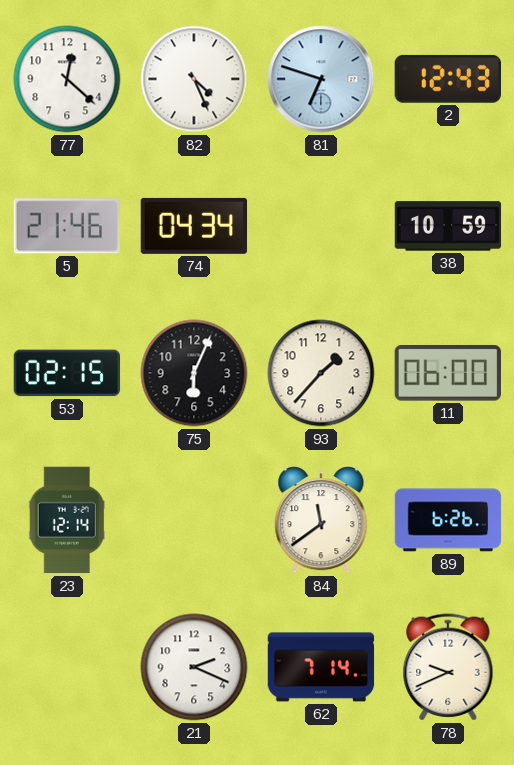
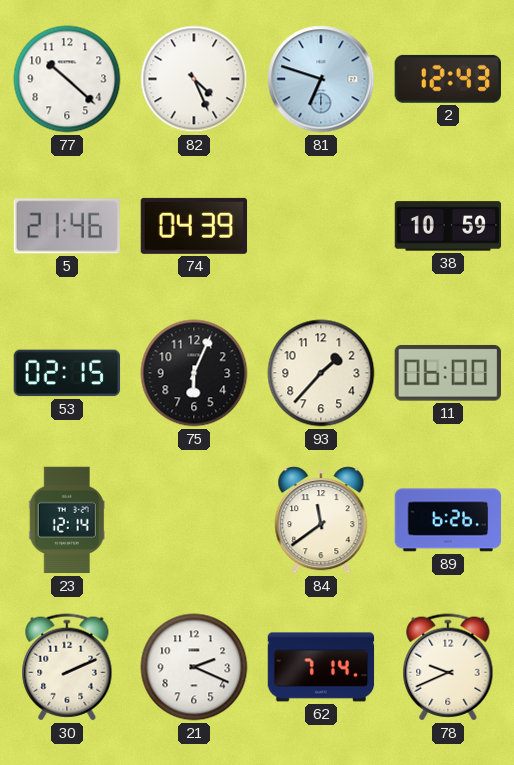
77: 12:22 -> 10:22
74: 04:34 -> 04:39
30: none -> 2:11
